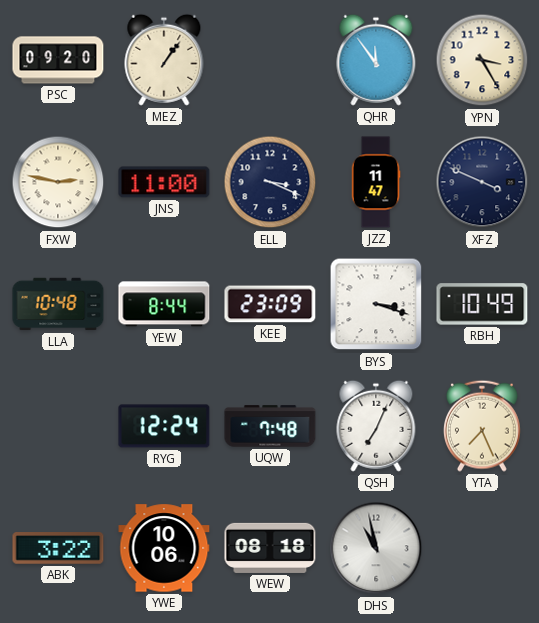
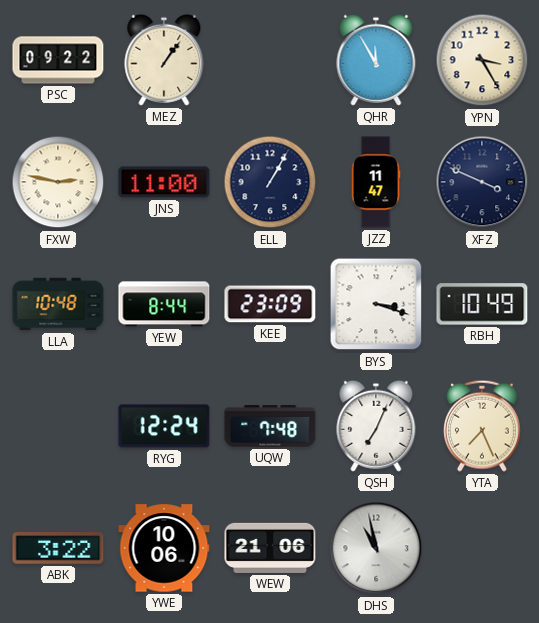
PSC: 09:20 -> 09:22
QHR: 11:54 -> 11:55
ELL: 3:19 -> 1:05
WEW: 08:18 -> 21:06
